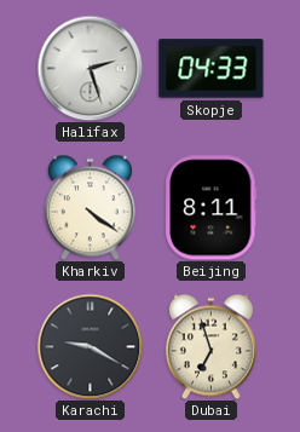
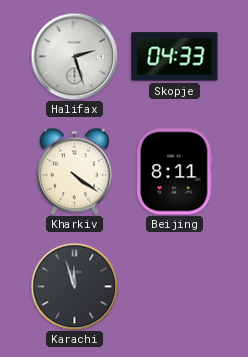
Karachi: 9:20 -> 11:57
Dubai: 6:57 -> none
